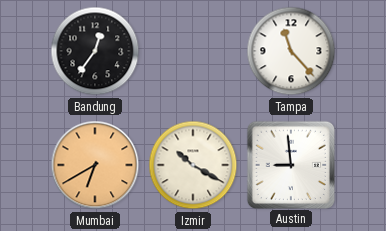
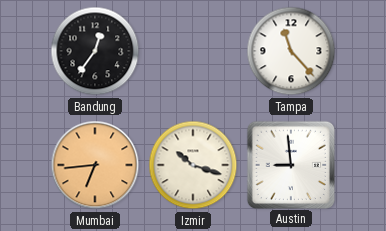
Mumbai: 6:40 -> 6:44
Izmir: 10:20 -> 10:18
